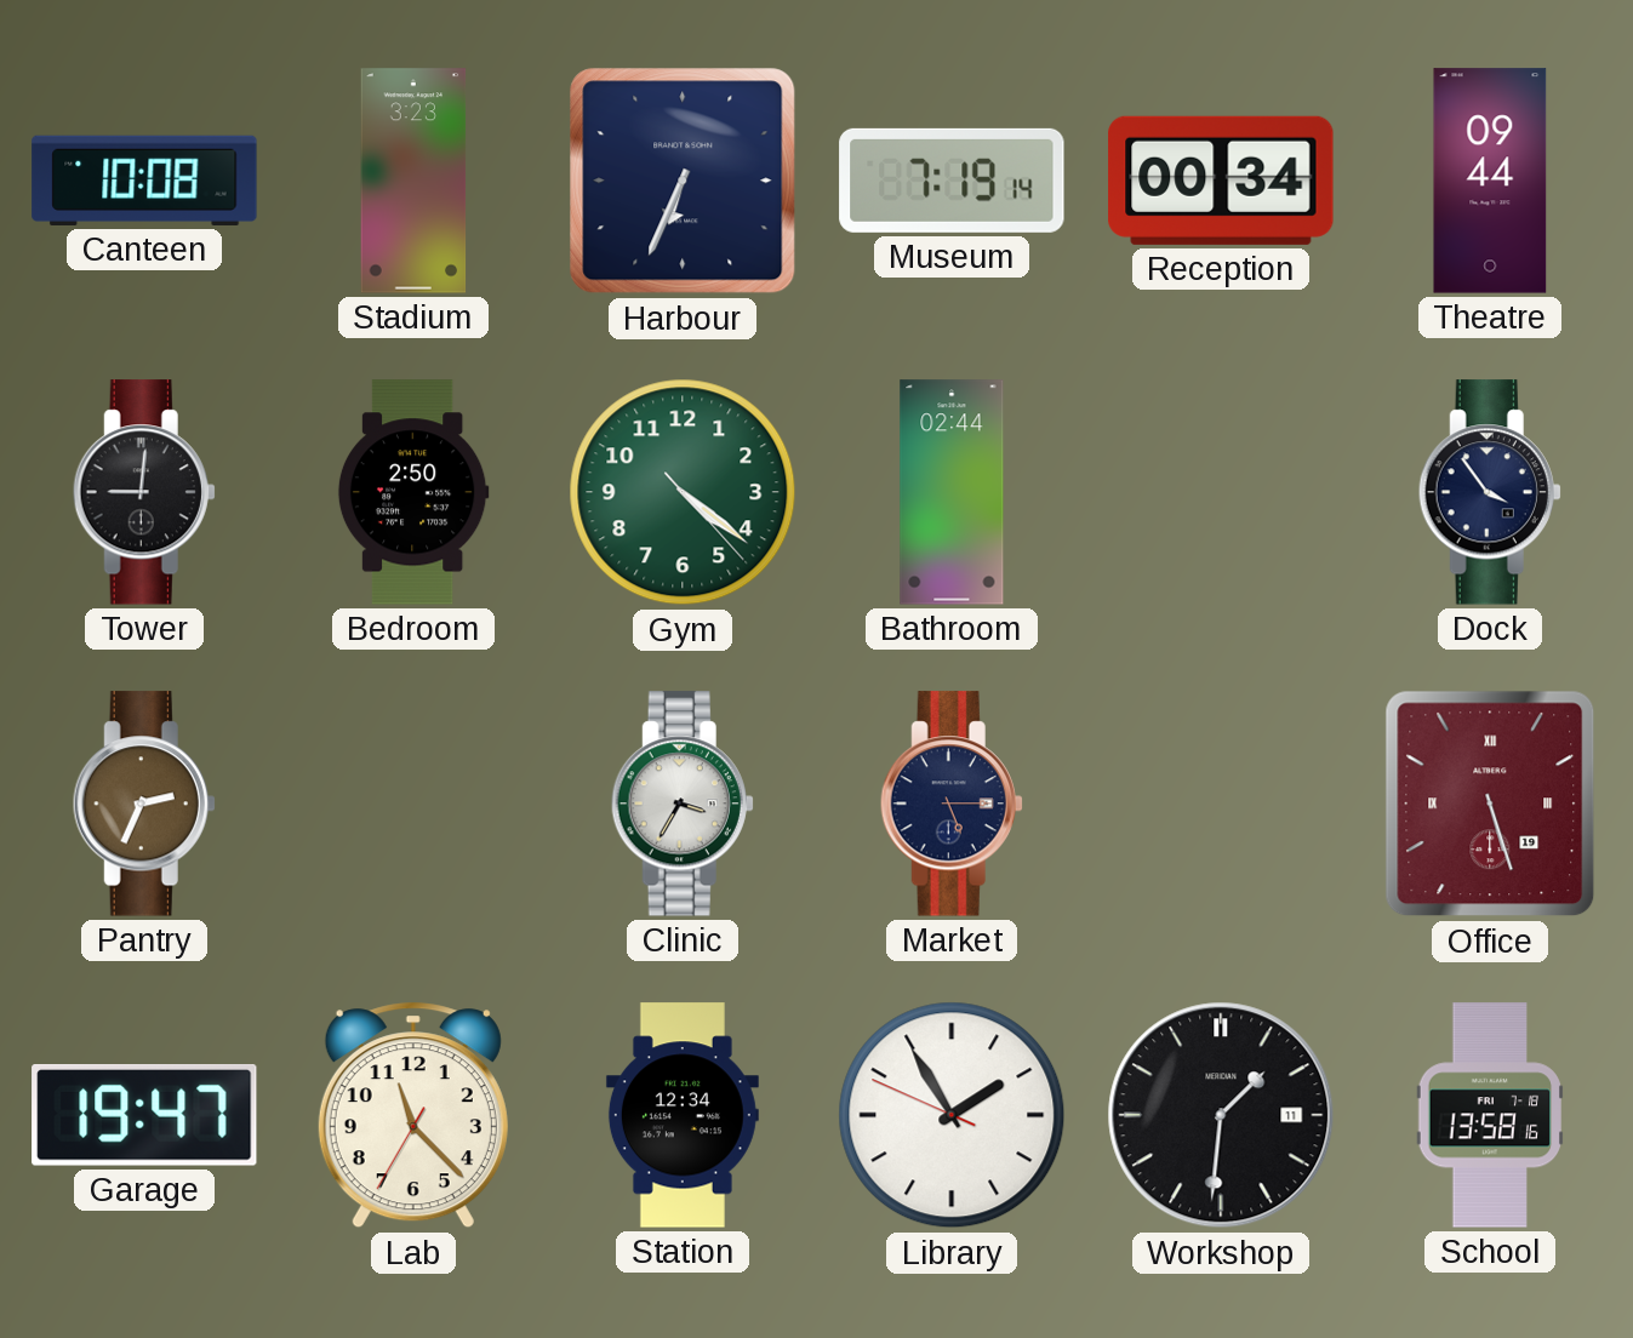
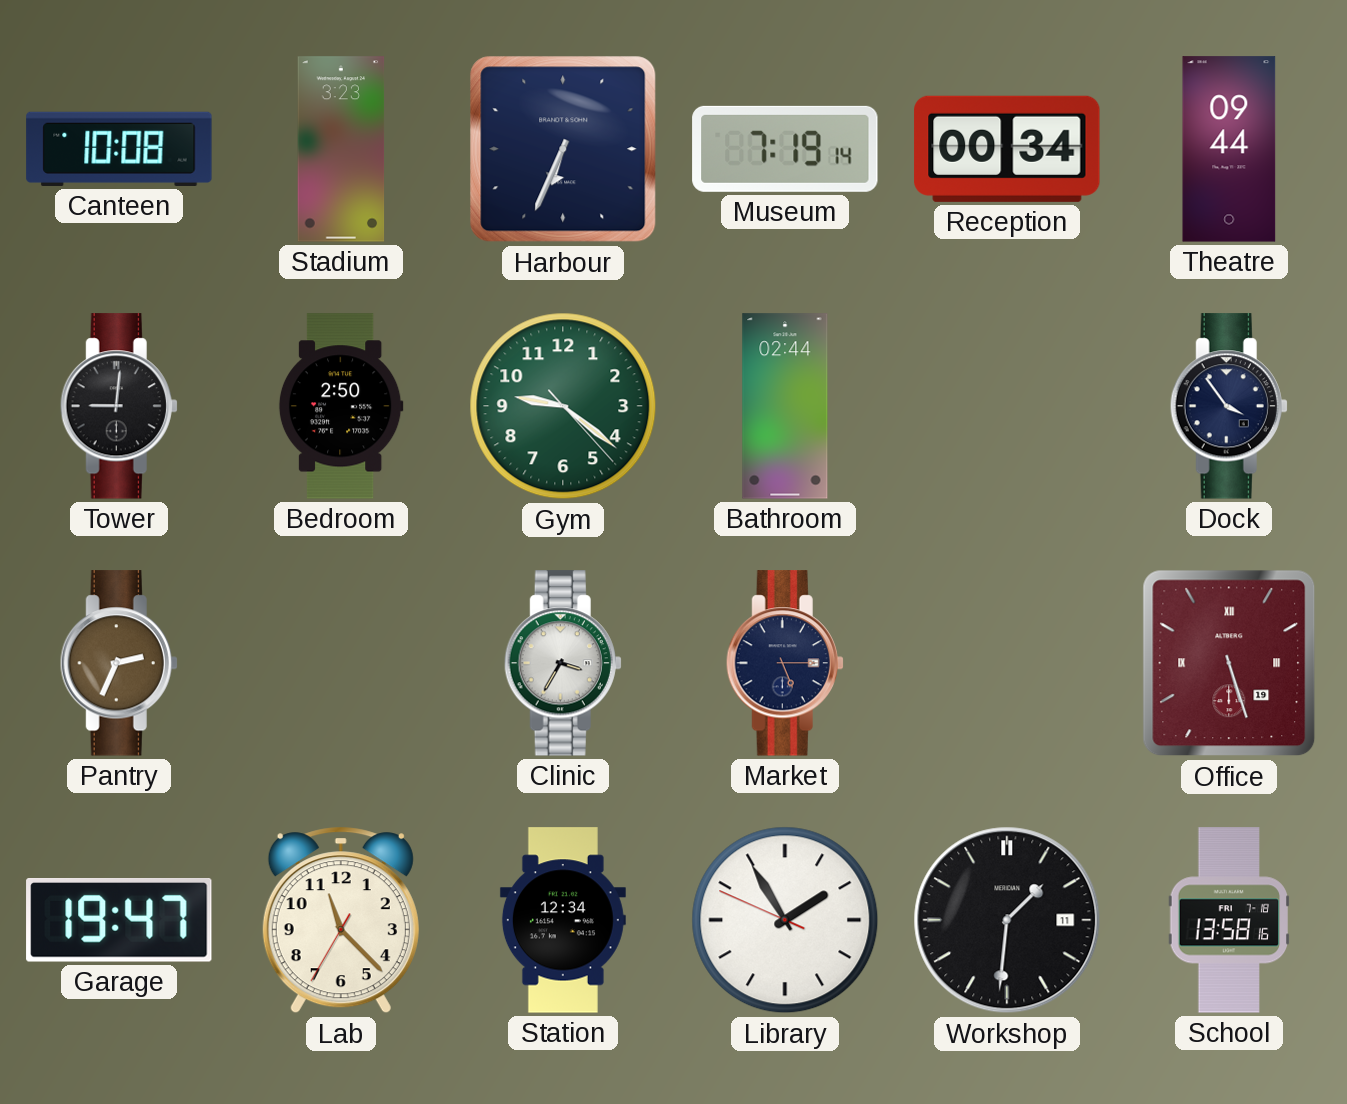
Gym: 4:21 -> 9:21
